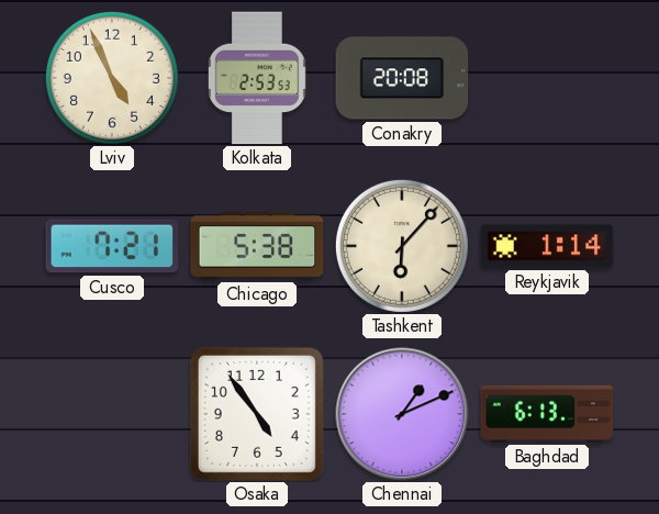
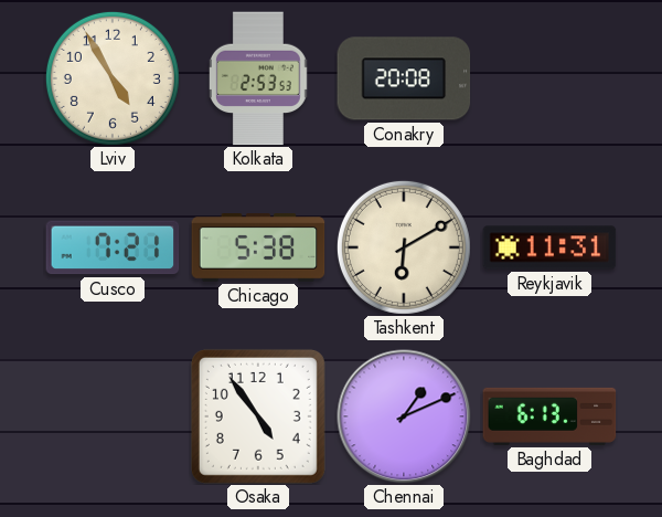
Lviv: 4:56 -> 4:55
Tashkent: 6:07 -> 6:10
Reykjavik: 1:14 -> 11:31
